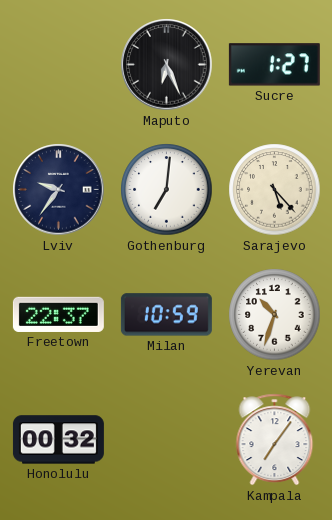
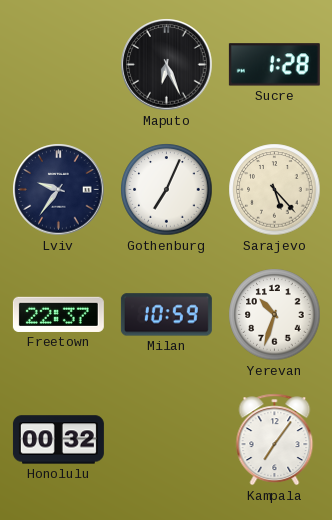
Sucre: 1:27 -> 1:28
Gothenburg: 7:01 -> 7:04
